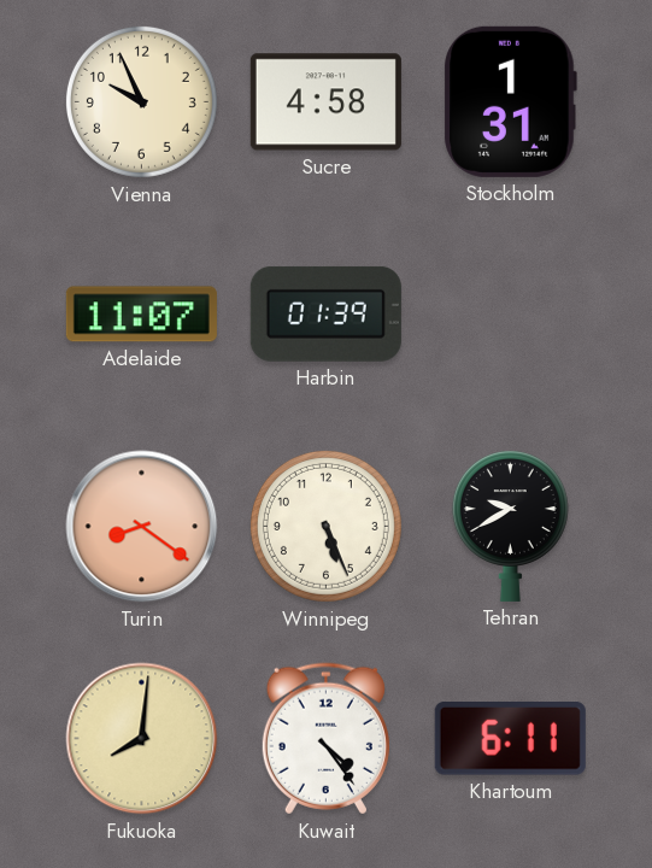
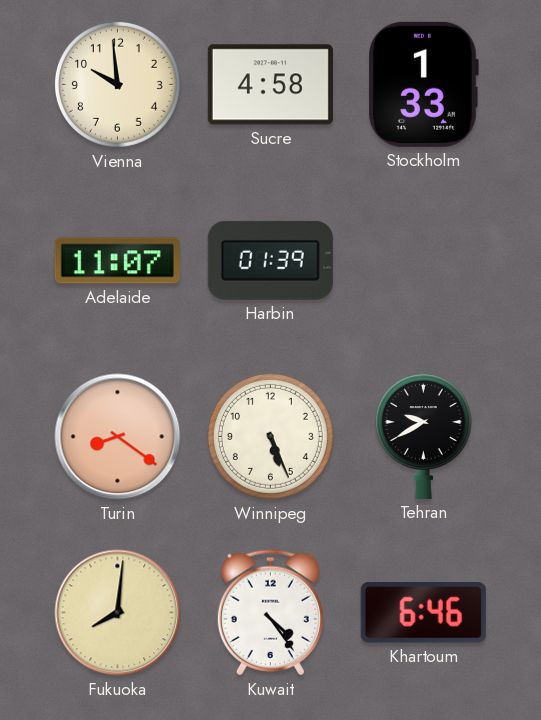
Vienna: 9:56 -> 9:59
Stockholm: 1:31 -> 1:33
Khartoum: 6:11 -> 6:46
